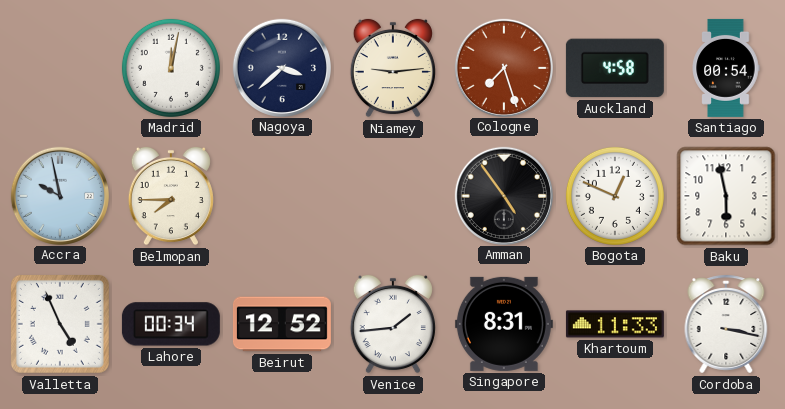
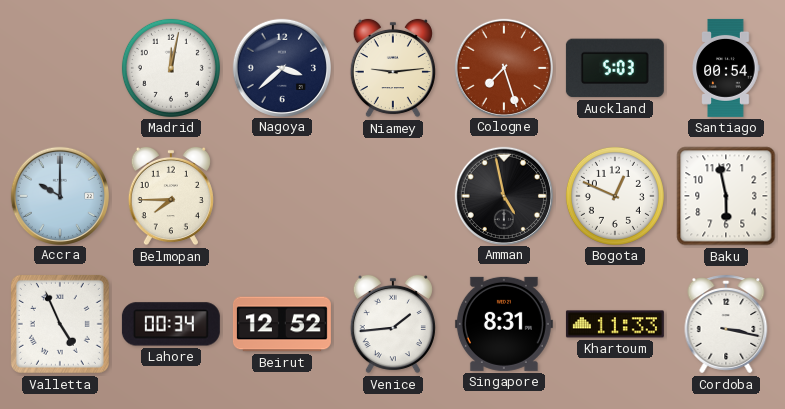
Auckland: 4:58 -> 5:03
Accra: 9:58 -> 10:00
Amman: 4:54 -> 4:58
